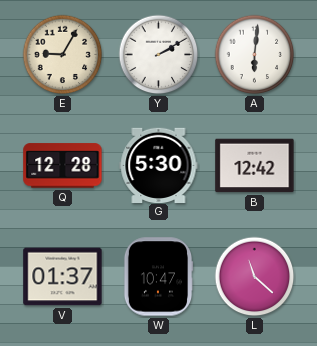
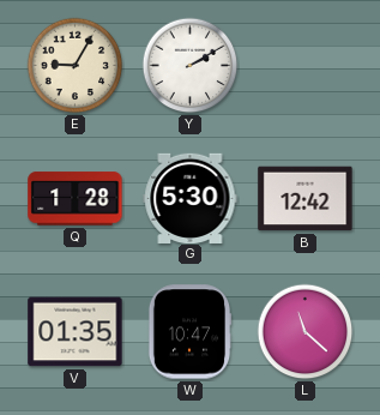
A: 6:01 -> none
Q: 12:28 -> 1:28
V: 01:37 -> 01:35
